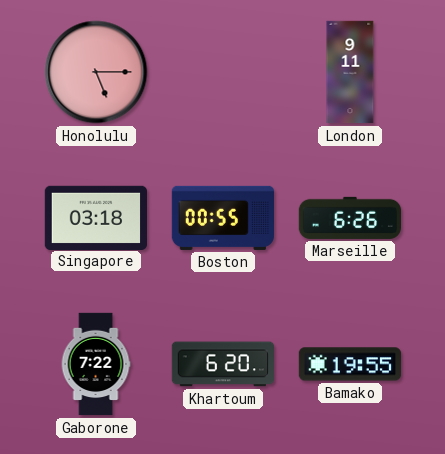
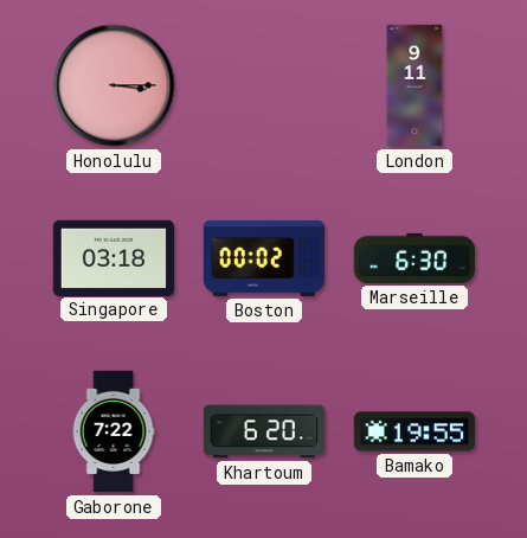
Honolulu: 5:15 -> 3:15
Boston: 00:55 -> 00:02
Marseille: 6:26 -> 6:30
